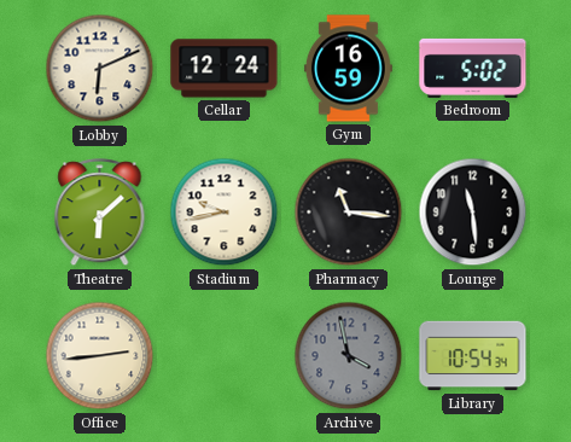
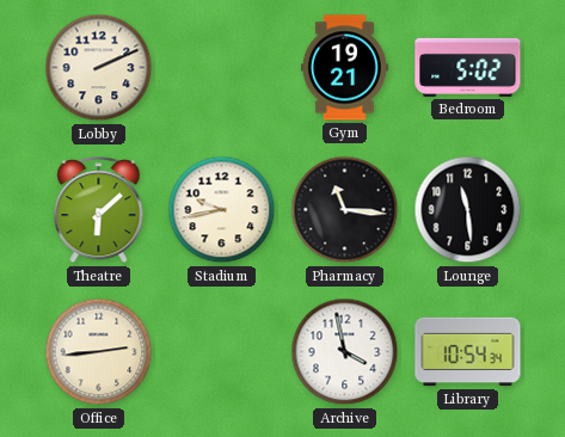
Lobby: 6:11 -> 2:11
Cellar: 12:24 -> none
Gym: 16:59 -> 19:21
Archive dial: grey -> white
